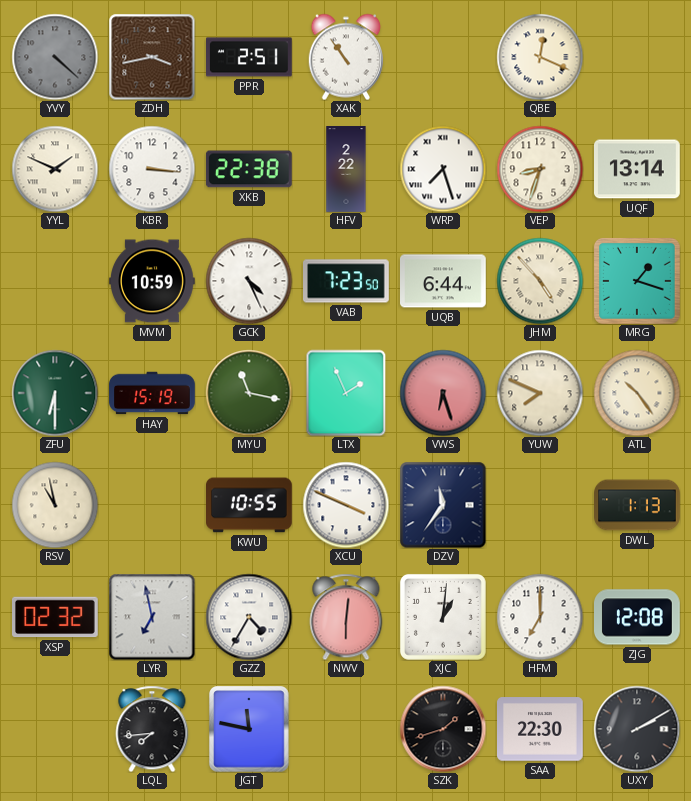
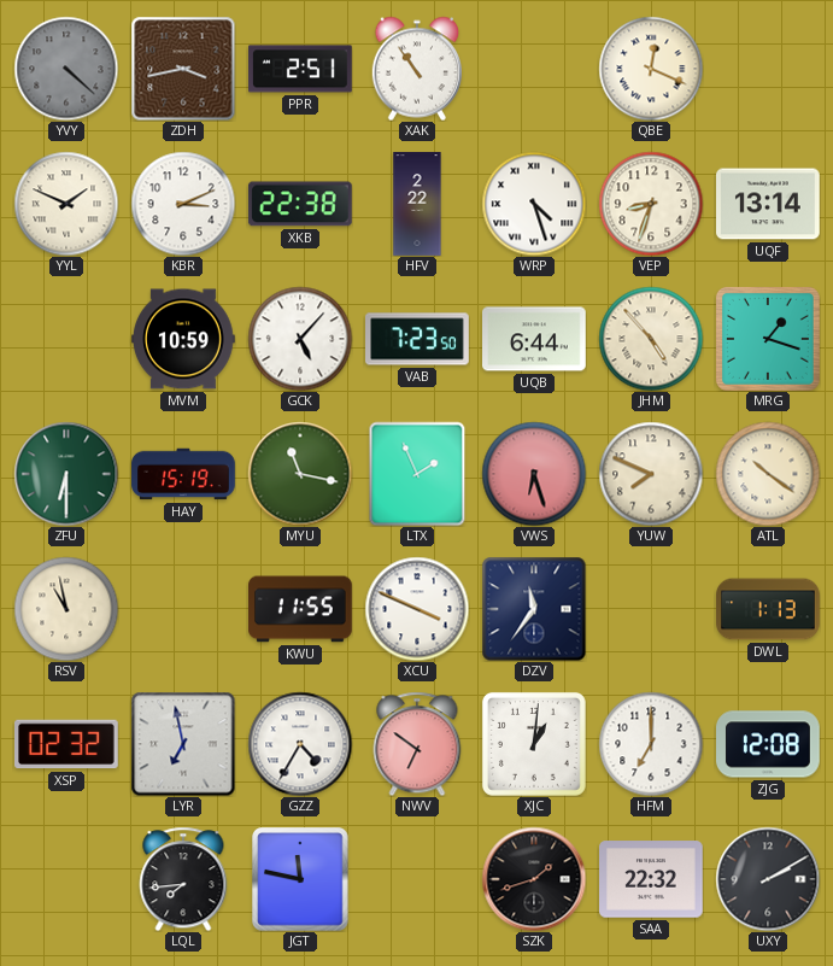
KBR: 3:16 -> 3:11
WRP: 7:27 -> 4:27
GCK: 4:26 -> 5:07
ATL: 10:24 -> 10:21
KWU: 10:55 -> 11:55
NWV: 6:01 -> 6:51
SAA: 22:30 -> 22:32
